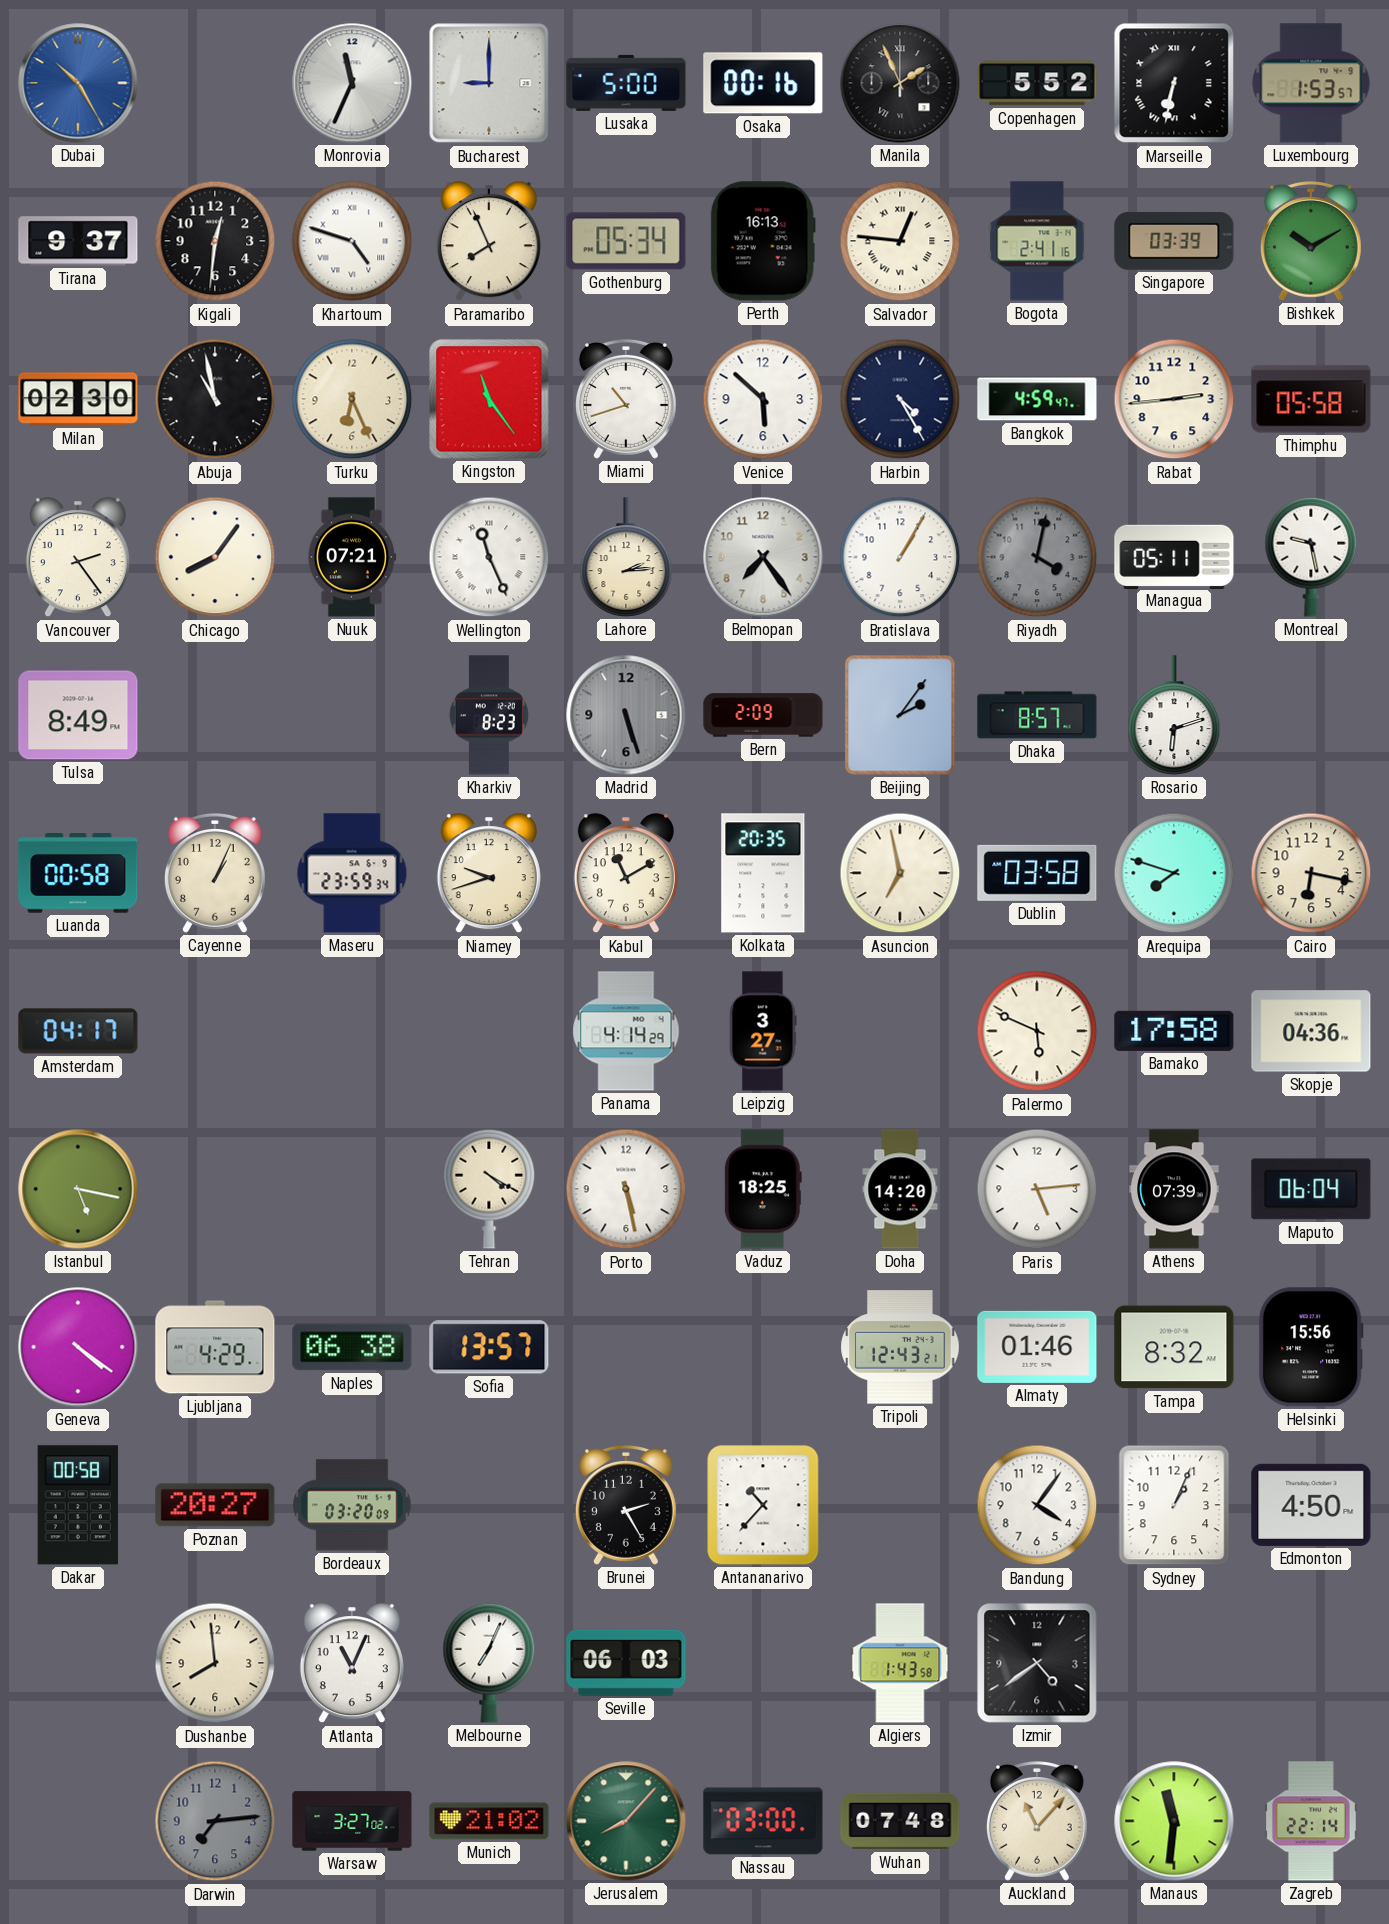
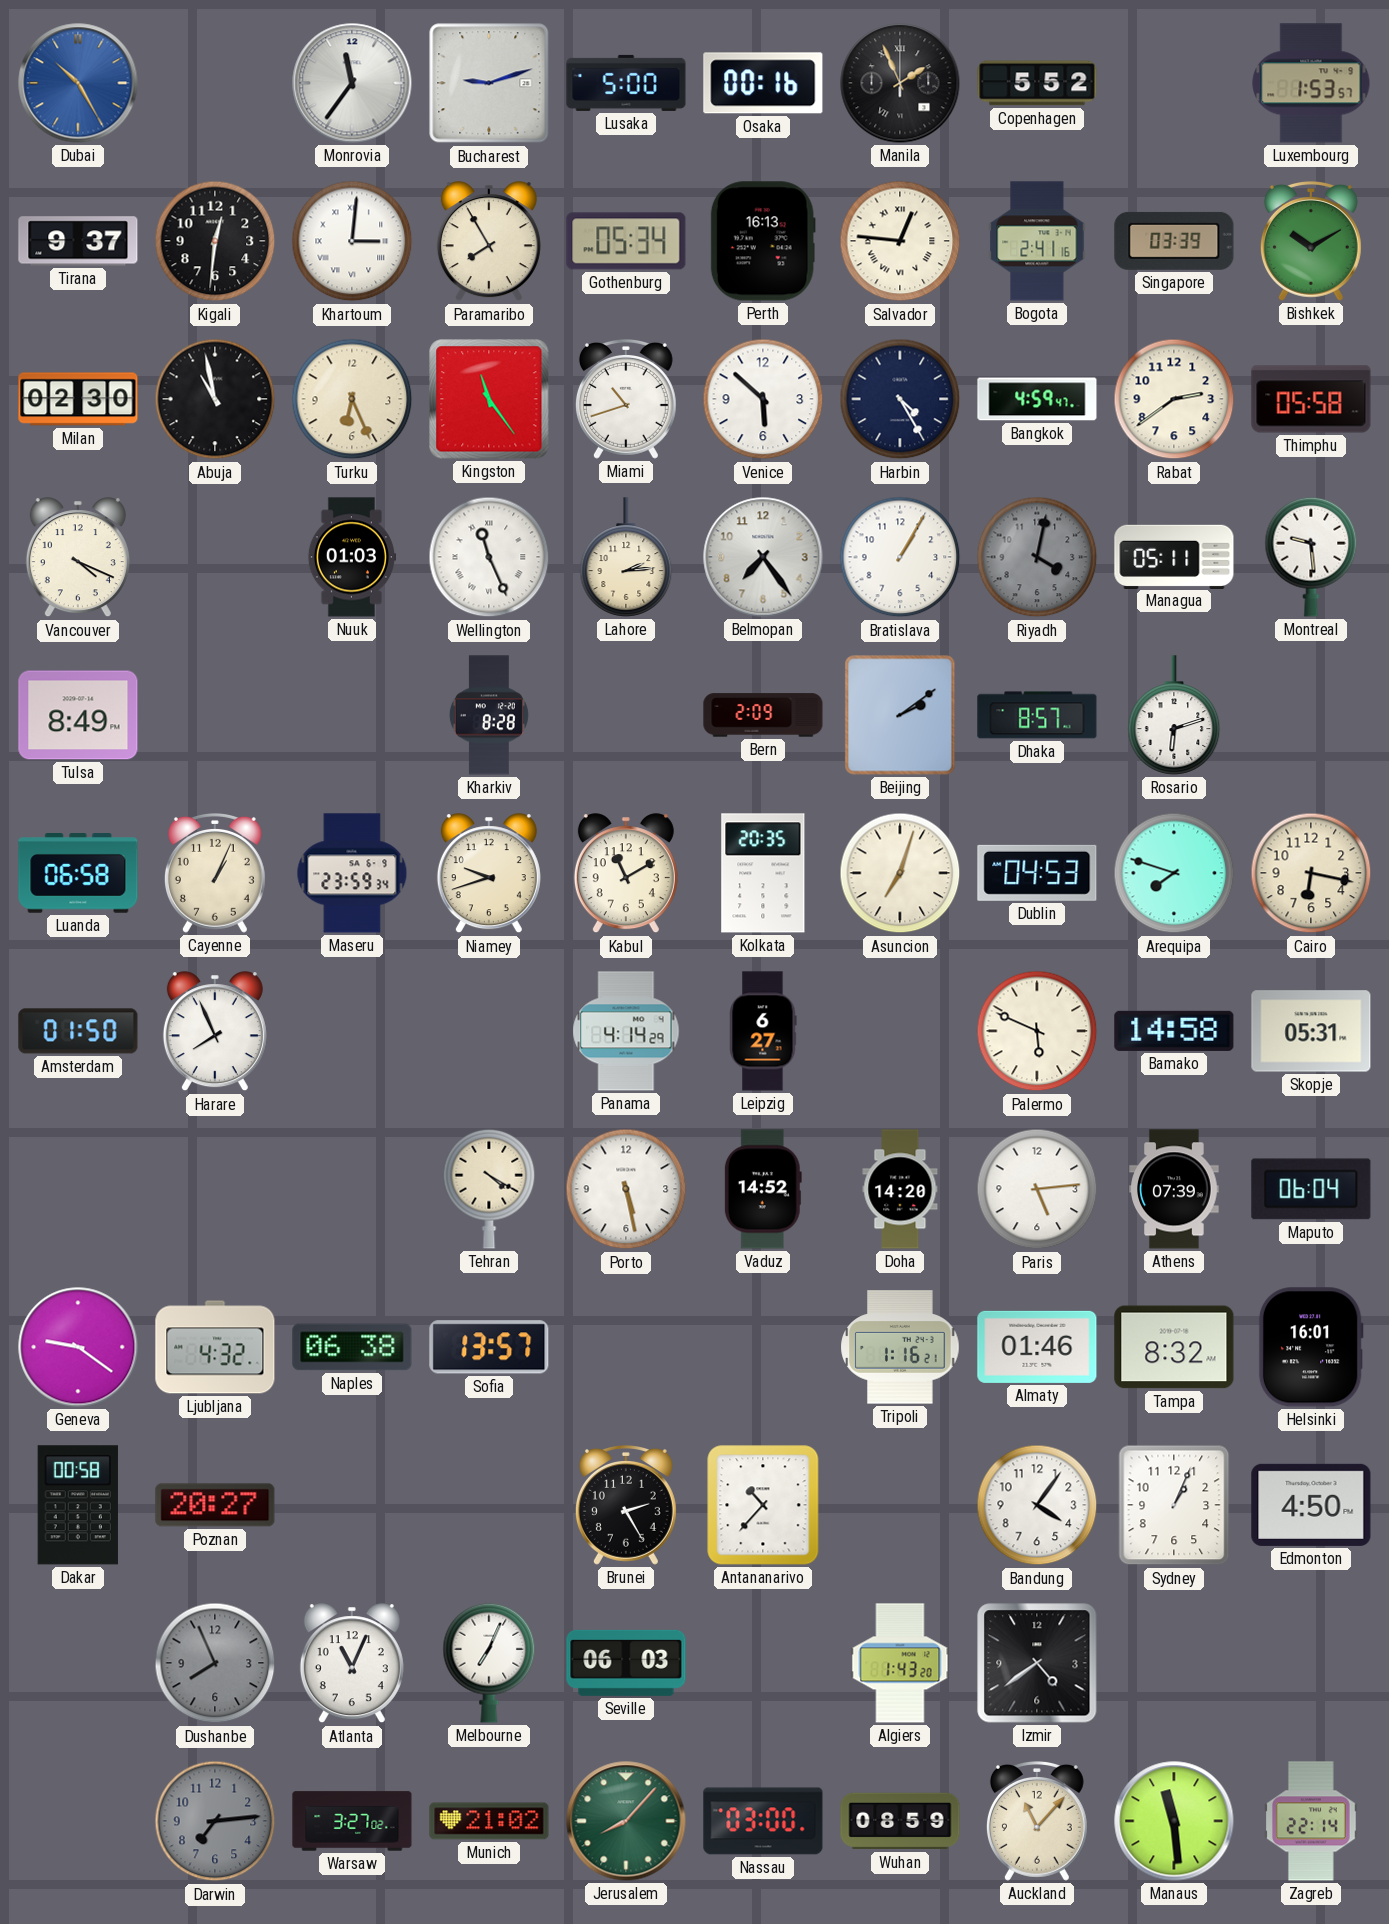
Monrovia: 11:34 -> 11:36
Bucharest: 9:00 -> 9:12
Marseille: 6:32 -> none
Khartoum: 4:48 -> 3:01
Paramaribo: 7:56 -> 7:55
Rabat: 2:44 -> 2:39
Vancouver: 2:24 -> 4:19
Chicago: 8:06 -> none
Nuuk: 07:21 -> 01:03
Montreal: 9:28 -> 9:29
Kharkiv: 8:23 -> 8:28
Madrid: 5:27 -> none
Beijing: 2:06 -> 2:09
Luanda: 00:58 -> 06:58
Asuncion: 6:58 -> 7:03
Dublin: 03:58 -> 04:53
Amsterdam: 04:17 -> 01:50
Harare: none -> 7:56
Leipzig: 3:27 -> 6:27
Bamako: 17:58 -> 14:58
Skopje: 04:36 -> 05:31
Istanbul: 5:17 -> none
Vaduz: 18:25 -> 14:52
Geneva: 4:21 -> 9:21
Ljubljana: 4:29 -> 4:32
Tripoli: 12:43 -> 1:16
Helsinki: 15:56 -> 16:01
Bordeaux: 03:20 -> none
Dushanbe: 7:59 -> 7:56
Dushanbe dial: cream -> grey
Algiers: 1:43:58 -> 1:43:20
Wuhan: 07:48 -> 08:59
Manaus: 11:31 -> 11:29
